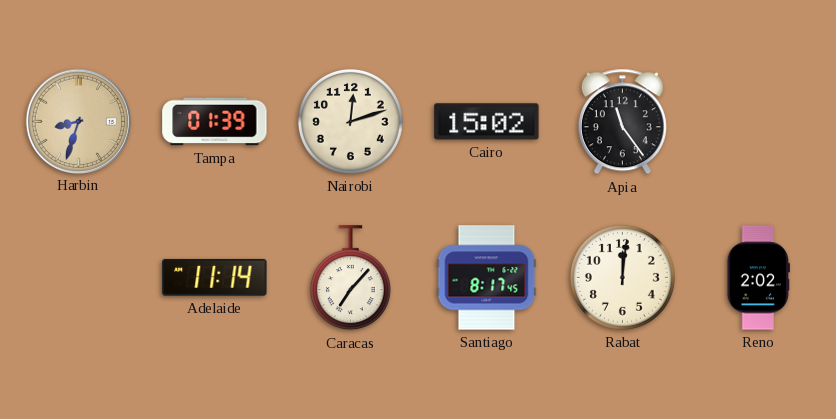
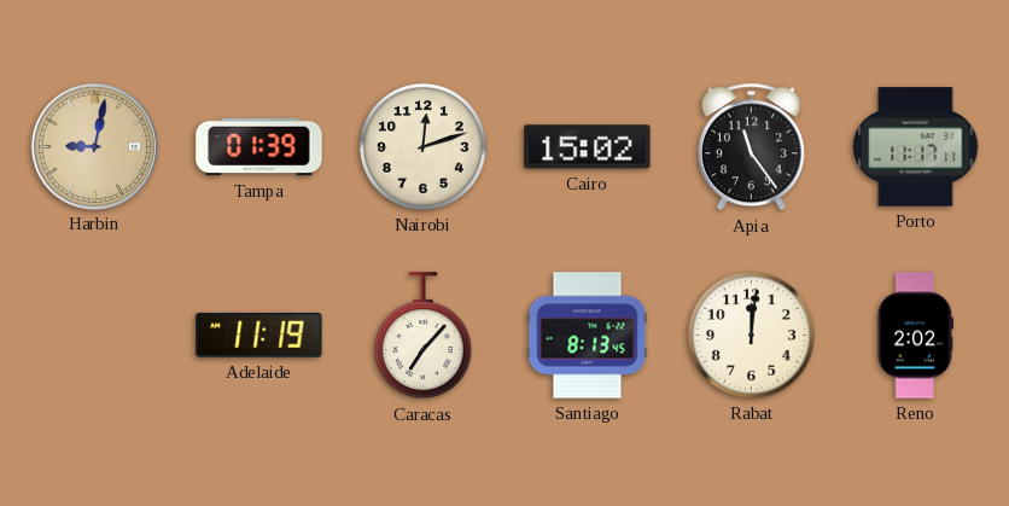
Harbin: 8:33 -> 9:02
Porto: none -> 11:17
Adelaide: 11:14 -> 11:19
Santiago: 8:17 -> 8:13
